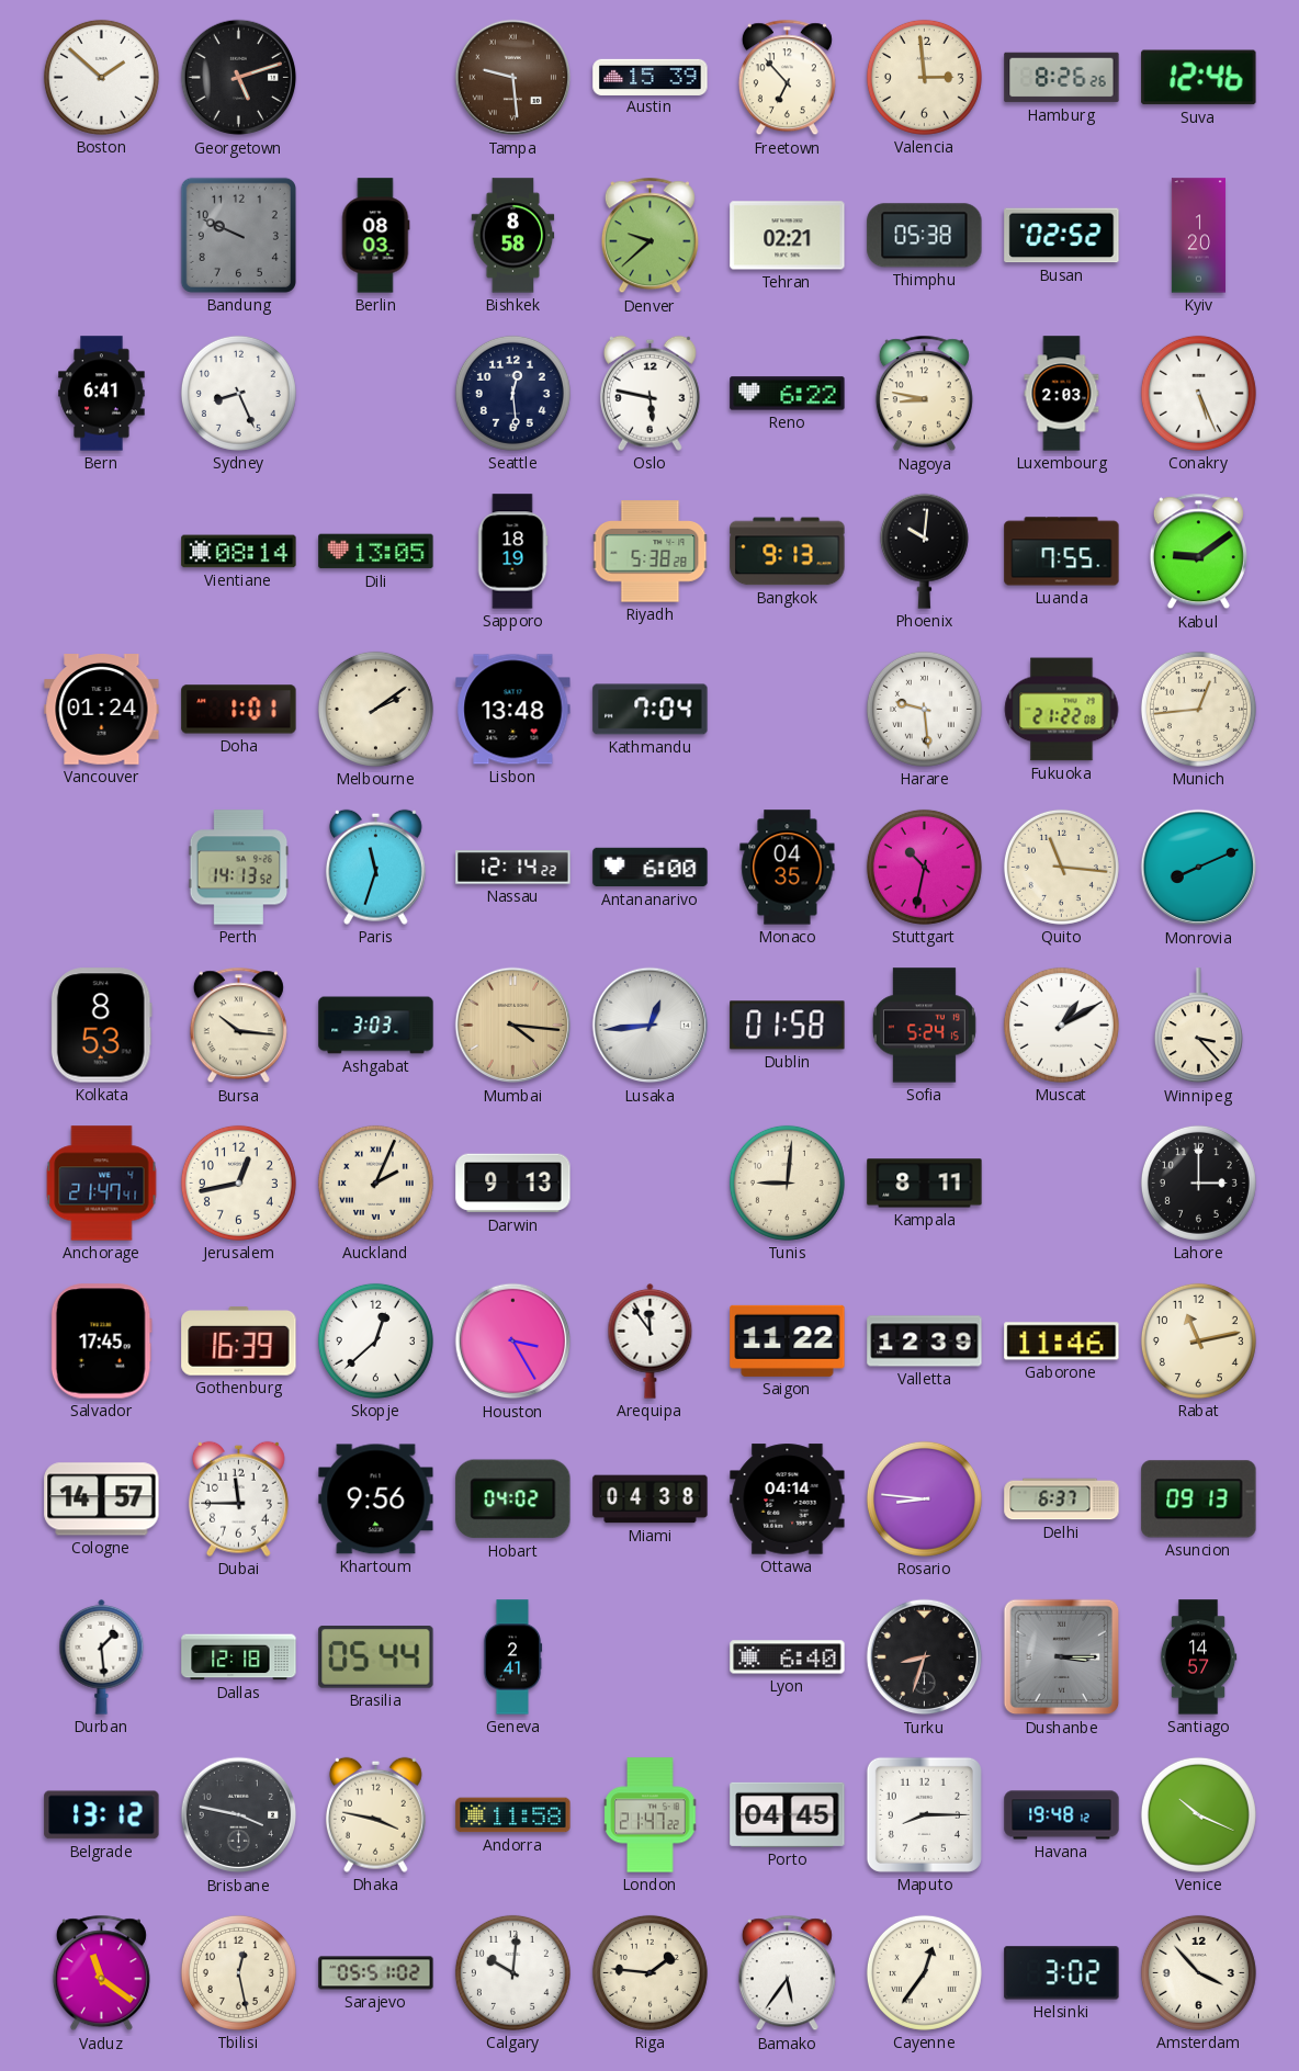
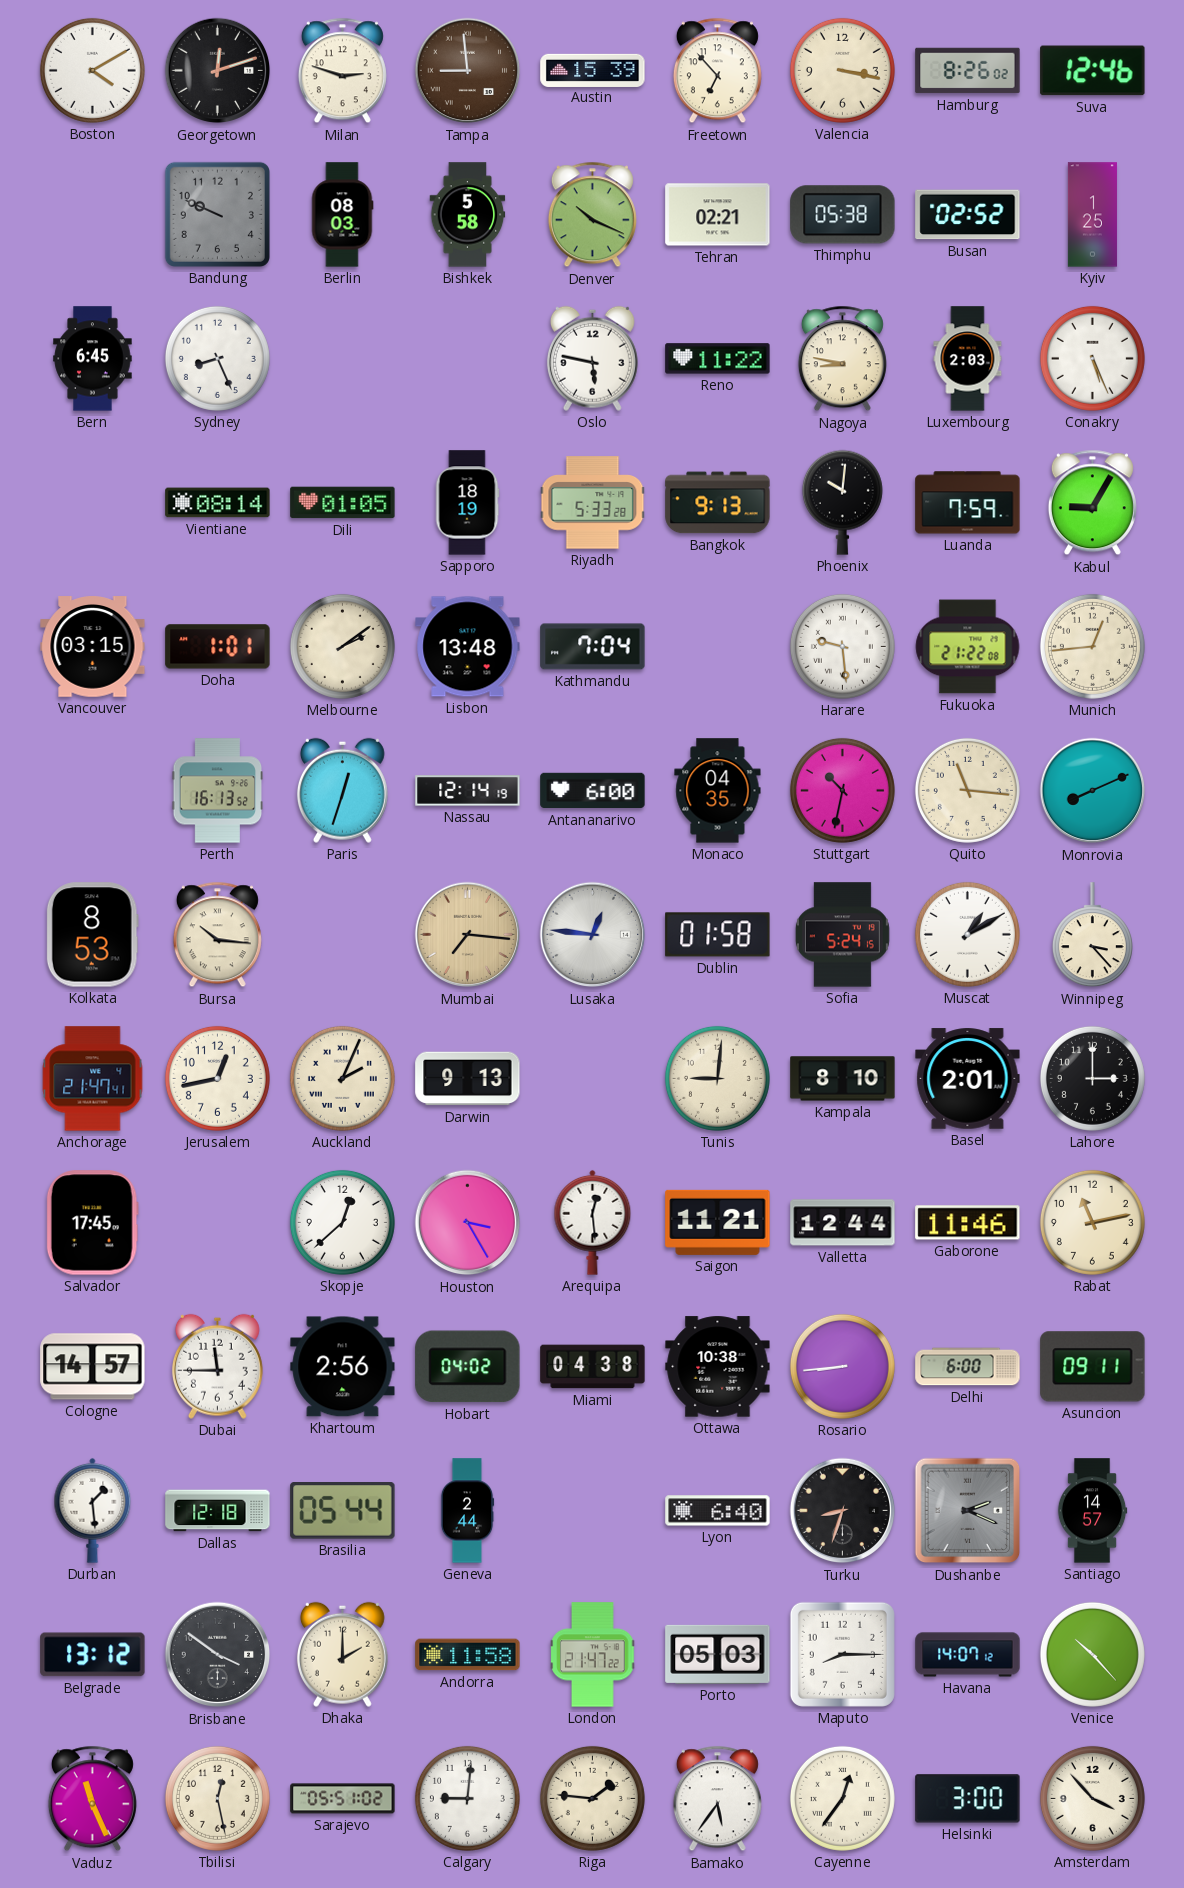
Boston: 1:52 -> 4:10
Georgetown: 5:12 -> 12:12
Milan: none -> 2:48
Tampa: 9:29 -> 8:59
Valencia: 2:59 -> 3:17
Hamburg: 8:26:26 -> 8:26:02
Bishkek: 8:58 -> 5:58
Denver: 9:38 -> 10:19
Kyiv: 1:20 -> 1:25
Bern: 6:41 -> 6:45
Seattle: 12:29 -> none
Reno: 6:22 -> 11:22
Dili: 13:05 -> 01:05
Riyadh: 5:38 -> 5:33
Luanda: 7:55 -> 7:59
Kabul: 9:09 -> 9:05
Vancouver: 01:24 -> 03:15
Perth: 14:13 -> 16:13
Paris: 11:33 -> 12:33
Nassau: 12:14:22 -> 12:14:19
Ashgabat: 3:03 -> none
Mumbai: 4:16 -> 7:16
Lusaka: 12:44 -> 12:46
Kampala: 8:11 -> 8:10
Basel: none -> 2:01
Gothenburg: 16:39 -> none
Arequipa: 11:54 -> 12:29
Saigon: 11:22 -> 11:21
Valletta: 12:39 -> 12:44
Khartoum: 9:56 -> 2:56
Ottawa: 04:14 -> 10:38
Rosario: 8:46 -> 8:44
Delhi: 6:37 -> 6:00
Asuncion: 09:13 -> 09:11
Geneva: 2:41 -> 2:44
Dushanbe: 3:15 -> 2:19
Brisbane: 3:47 -> 3:51
Dhaka: 3:47 -> 2:00
Porto: 04:45 -> 05:03
Havana: 19:48 -> 14:07
Venice: 10:19 -> 10:23
Vaduz: 11:21 -> 11:26
Calgary: 10:01 -> 9:01
Helsinki: 3:02 -> 3:00
